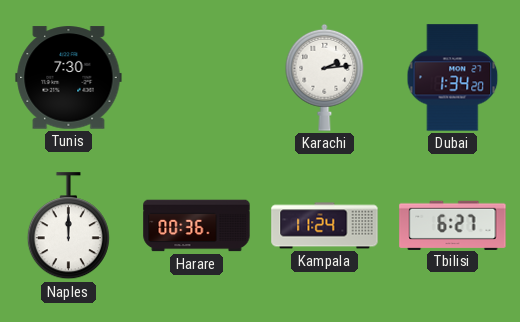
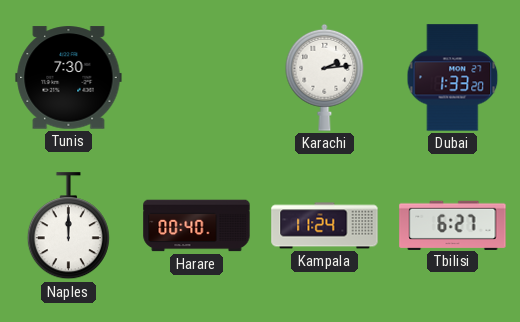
Dubai: 1:34 -> 1:33
Harare: 00:36 -> 00:40
